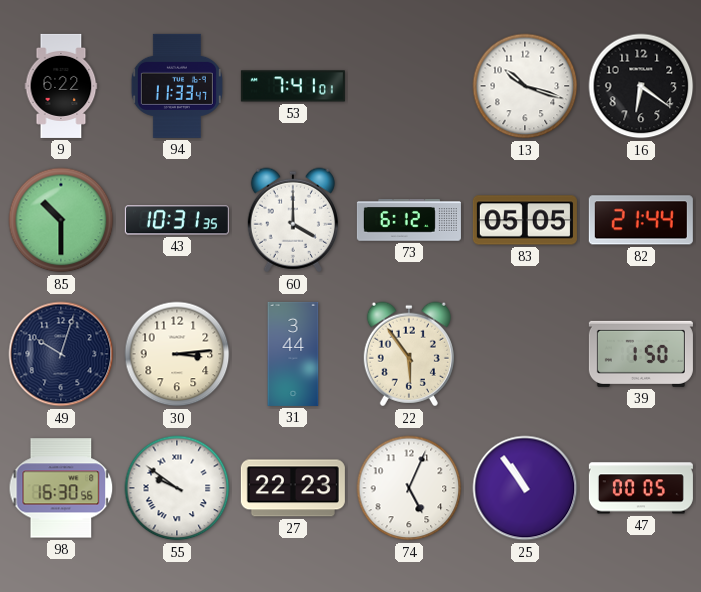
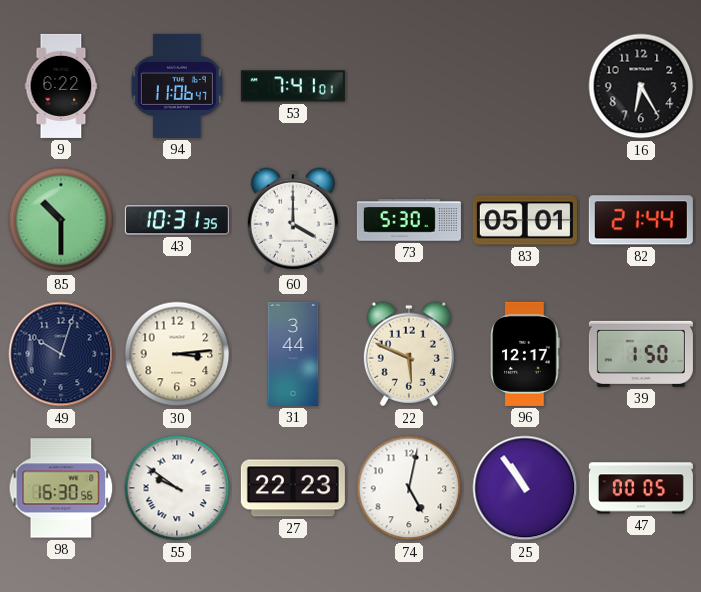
94: 11:33 -> 11:06
13: 10:18 -> none
16: 6:21 -> 6:25
73: 6:12 -> 5:30
83: 05:05 -> 05:01
22: 5:54 -> 5:49
96: none -> 12:17
74: 5:04 -> 5:02
